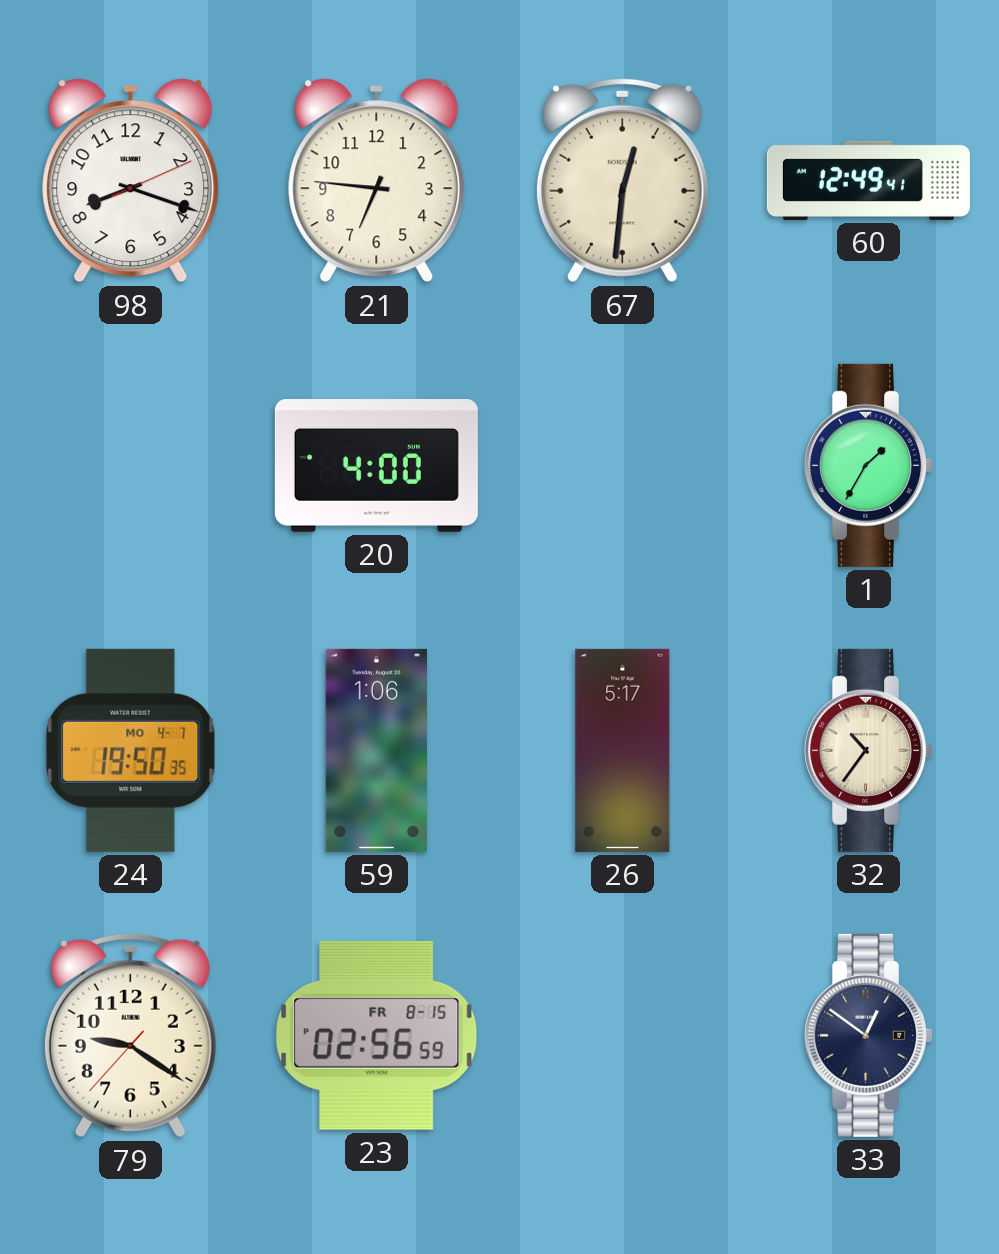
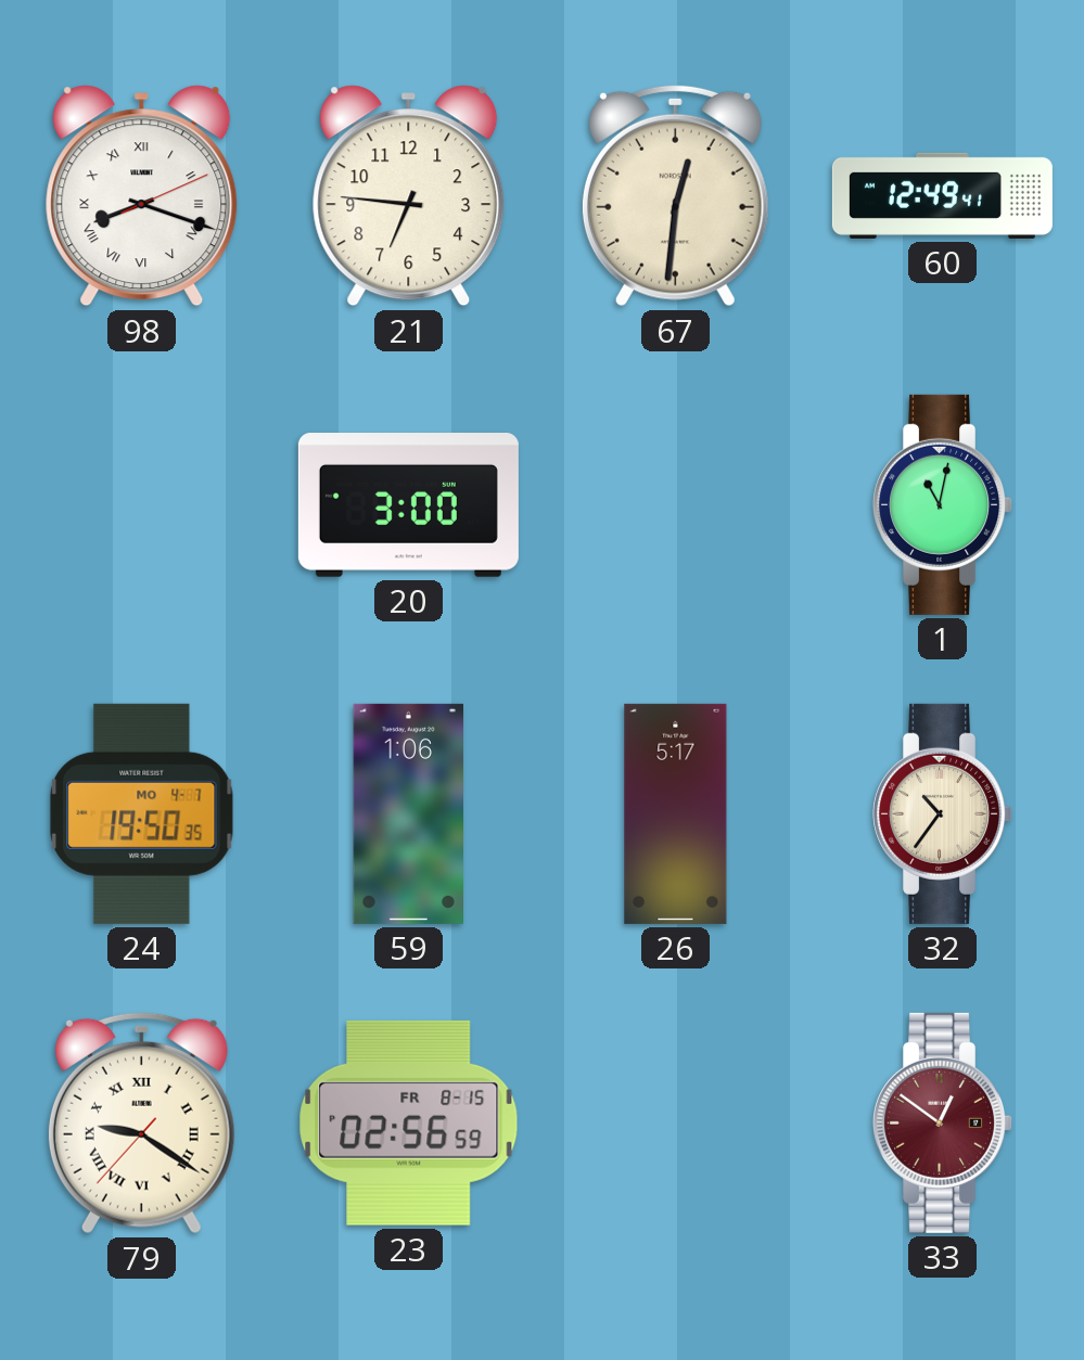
98 numerals: Arabic -> Roman
20: 4:00 -> 3:00
1: 1:35 -> 11:02
79 numerals: Arabic -> Roman
33 dial: navy -> burgundy
